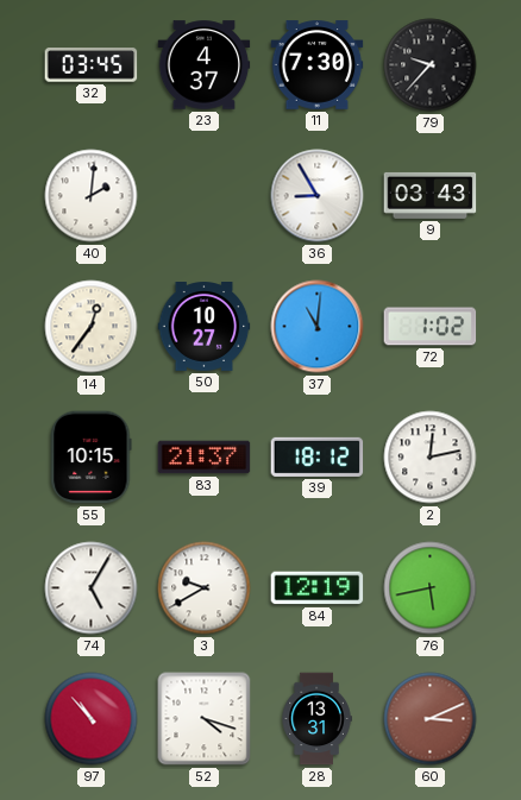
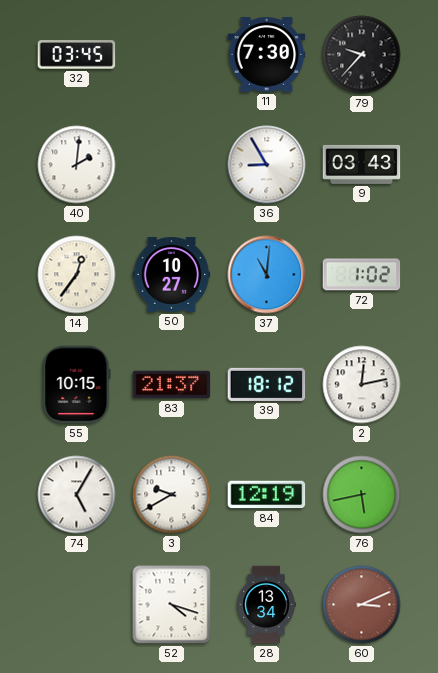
23: 4:37 -> none
97: 10:53 -> none
28: 13:31 -> 13:34
